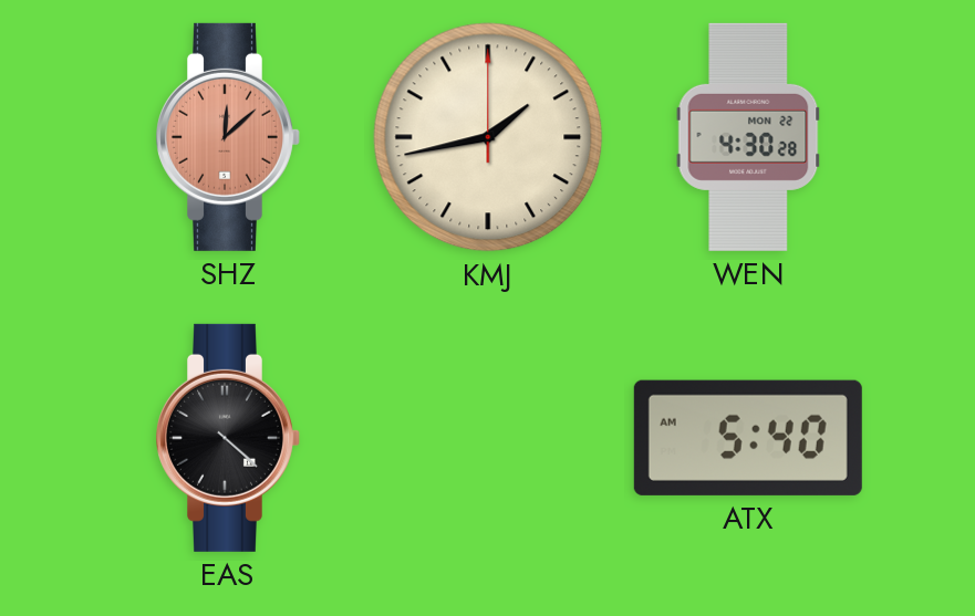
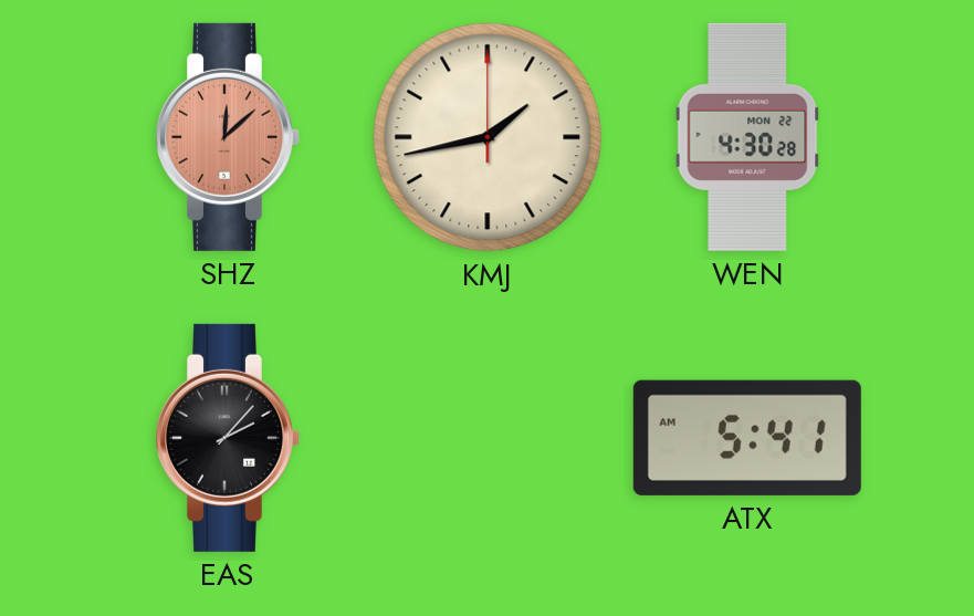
EAS: 4:22 -> 2:07
ATX: 5:40 -> 5:41
